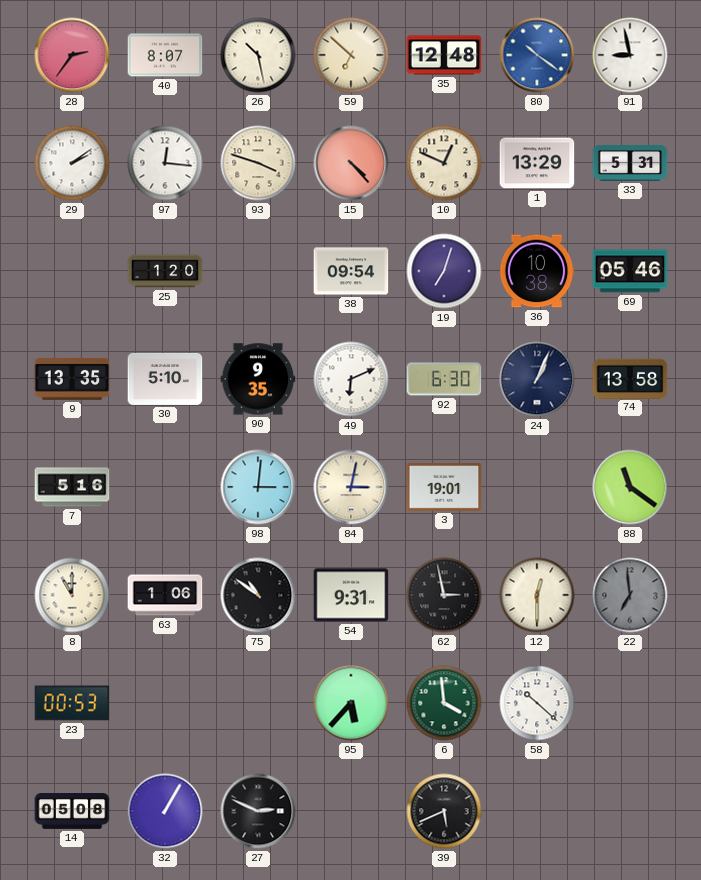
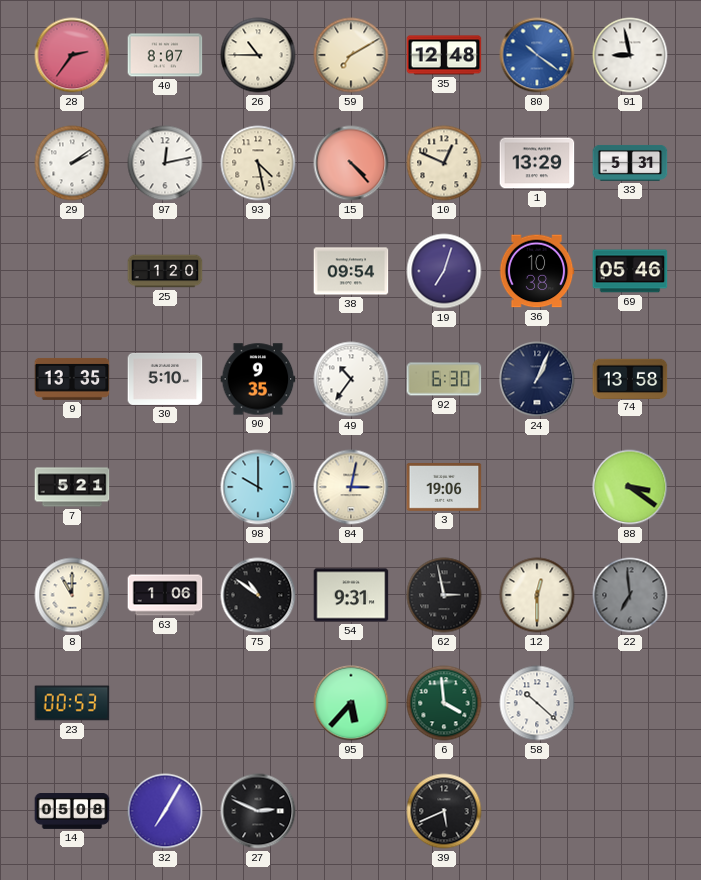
26: 10:28 -> 10:45
59: 6:52 -> 7:10
97: 12:16 -> 12:13
93: 3:48 -> 4:28
49: 6:11 -> 10:36
7: 5:16 -> 5:21
98: 3:01 -> 10:00
3: 19:01 -> 19:06
88: 11:21 -> 3:21
32: 1:05 -> 7:05
